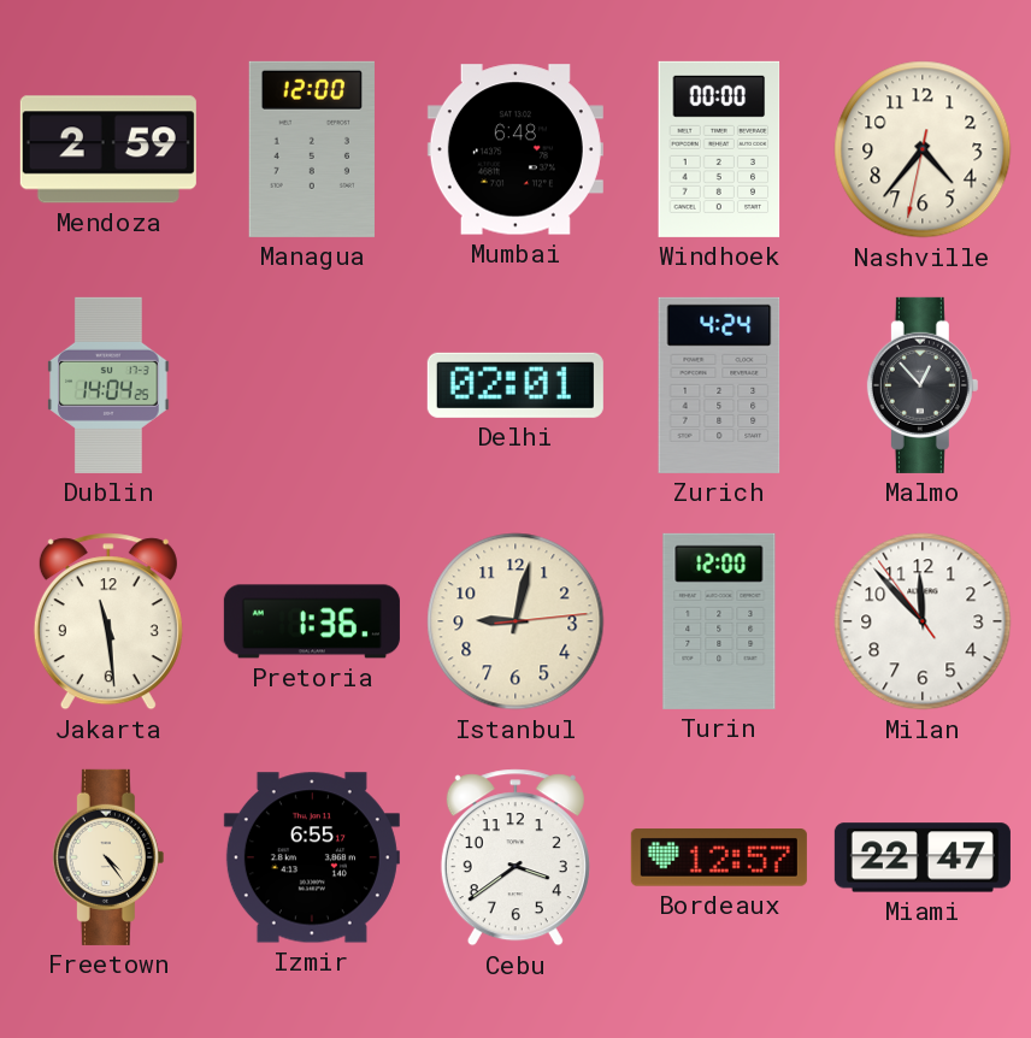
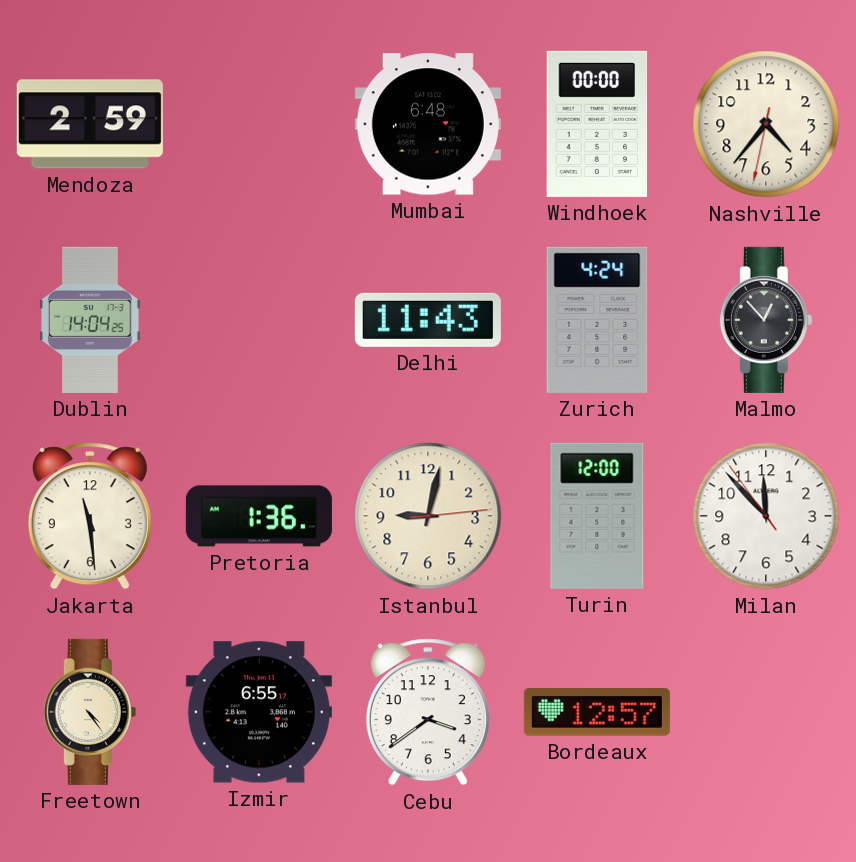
Managua: 12:00 -> none
Delhi: 02:01 -> 11:43
Miami: 22:47 -> none
